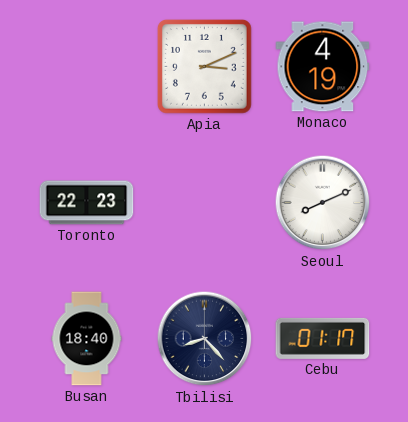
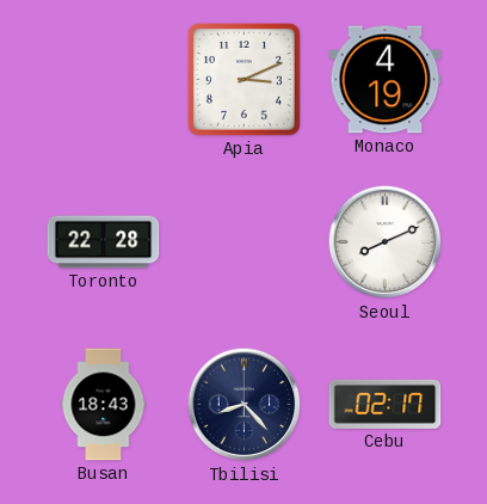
Toronto: 22:23 -> 22:28
Busan: 18:40 -> 18:43
Cebu: 01:17 -> 02:17
